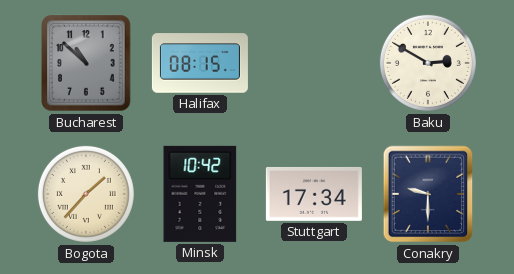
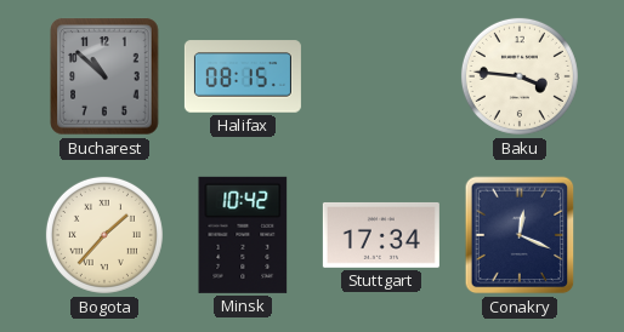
Baku: 2:50 -> 3:46
Conakry: 9:30 -> 12:19
